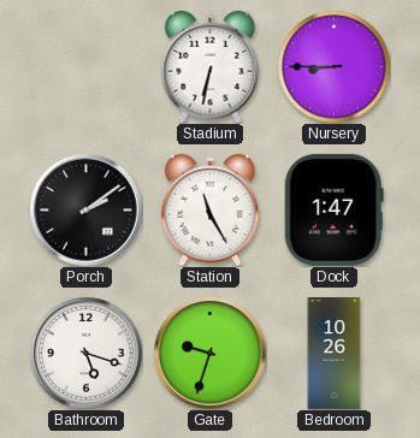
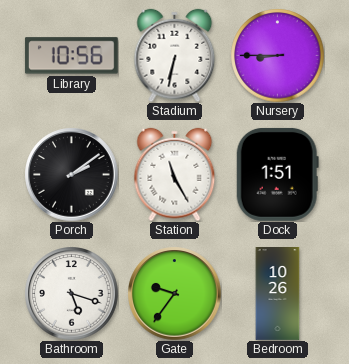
Library: none -> 10:56
Dock: 1:47 -> 1:51
Gate: 9:33 -> 9:36
